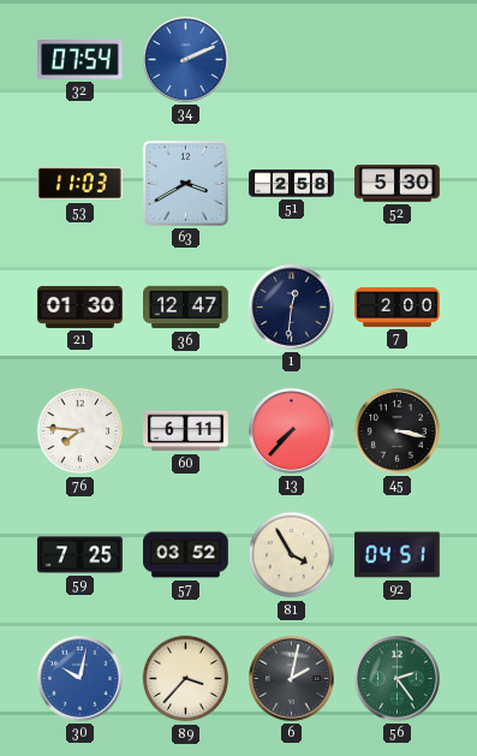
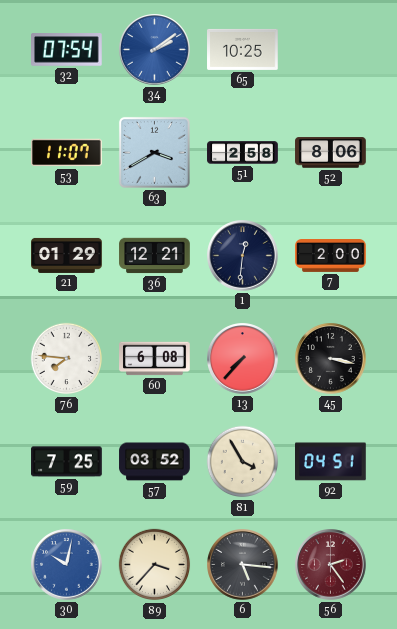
34: 2:11 -> 2:09
65: none -> 10:25
53: 11:03 -> 11:07
52: 5:30 -> 8:06
21: 01:30 -> 01:29
36: 12:47 -> 12:21
60: 6:11 -> 6:08
6: 2:02 -> 5:16
56 dial: green -> burgundy
